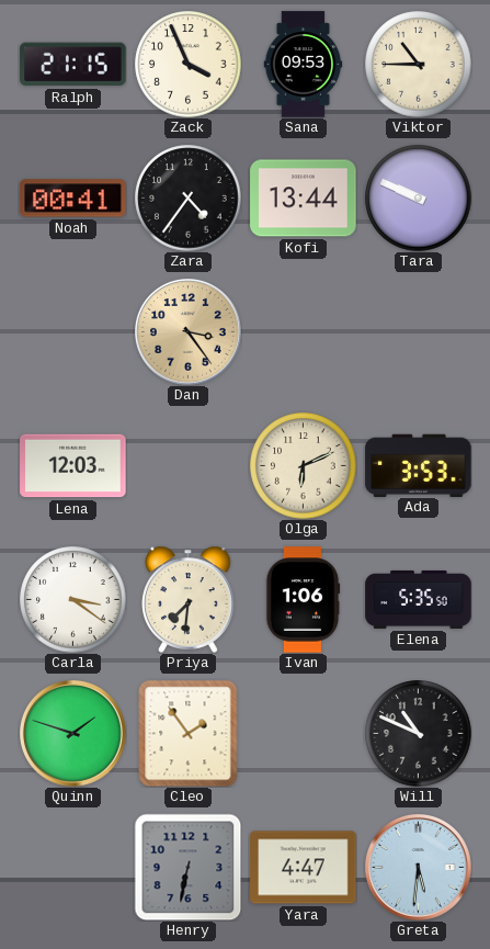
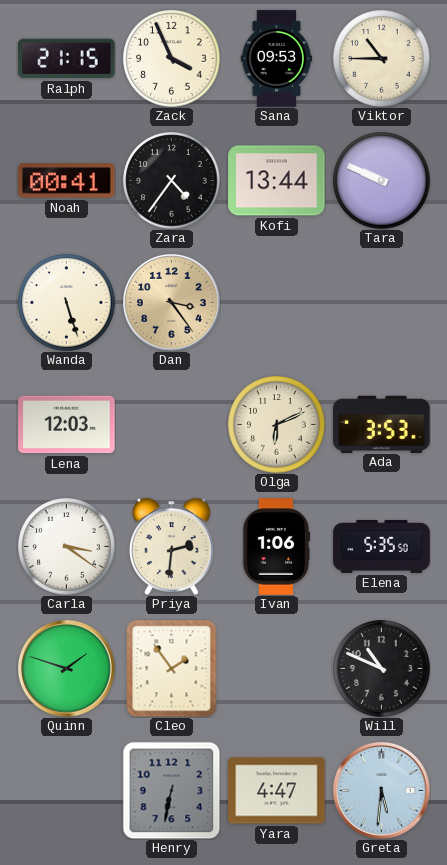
Wanda: none -> 5:27
Priya: 7:31 -> 2:31
